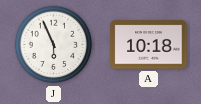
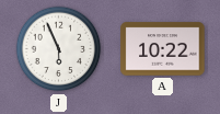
A: 10:18 -> 10:22
